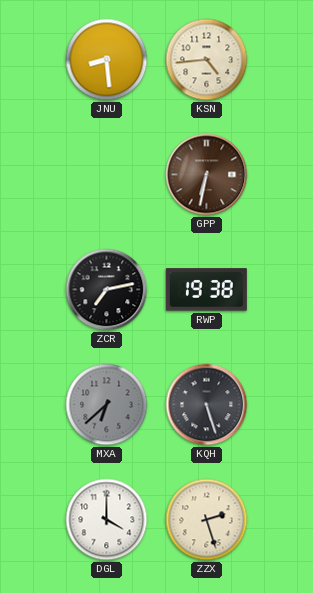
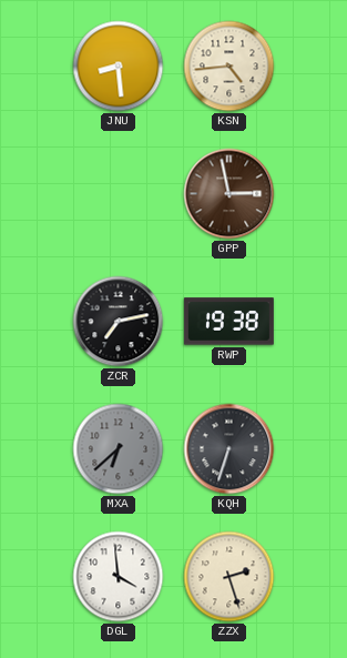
GPP: 6:32 -> 2:58
KQH: 5:27 -> 6:33
DGL: 4:00 -> 3:59
